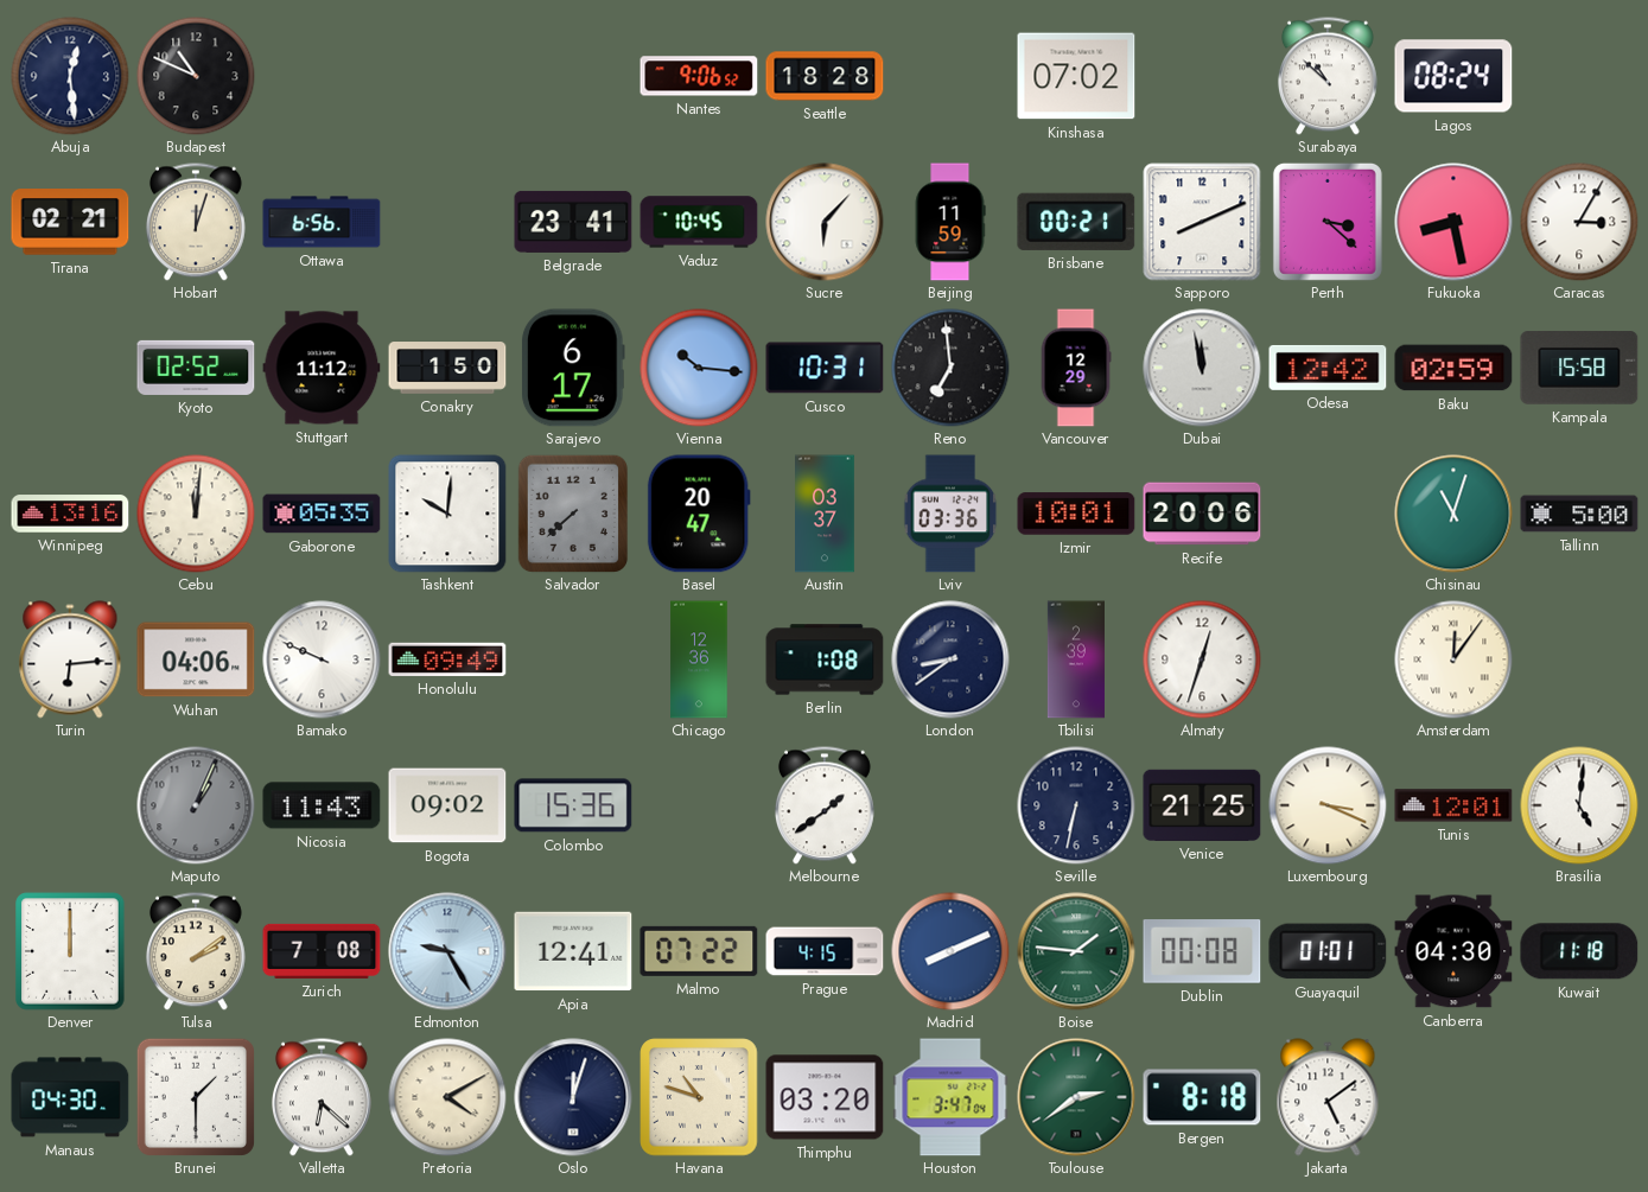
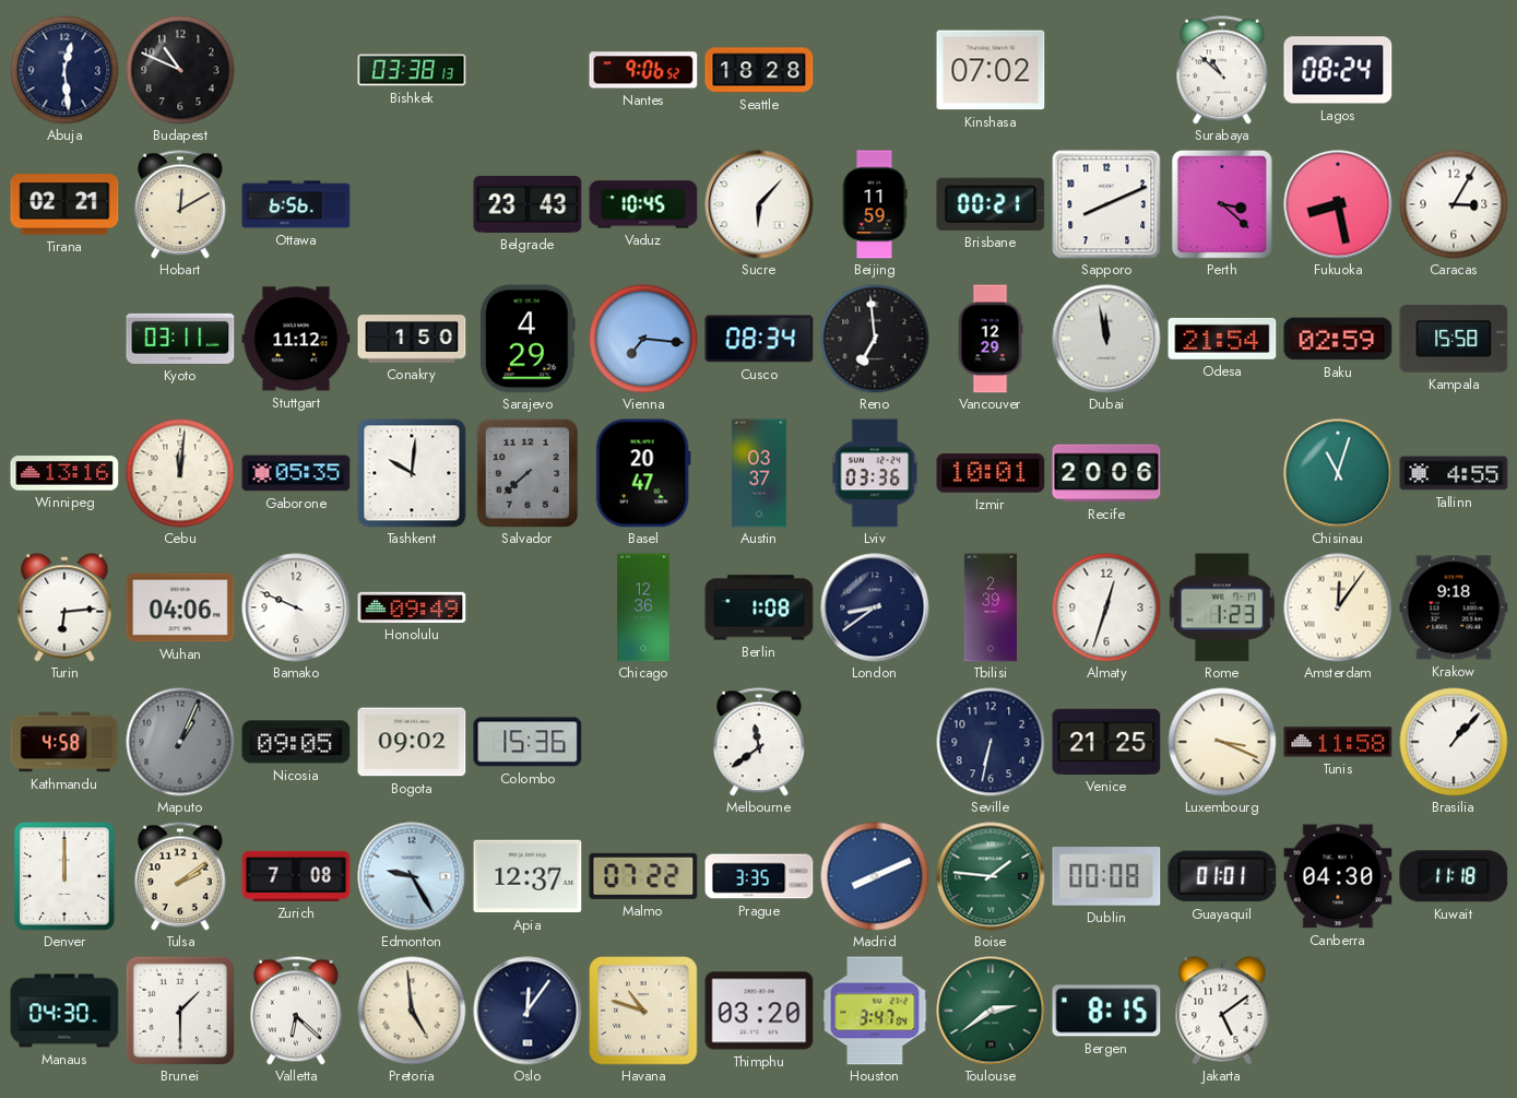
Bishkek: none -> 03:38
Hobart: 12:03 -> 12:10
Belgrade: 23:41 -> 23:43
Kyoto: 02:52 -> 03:11
Sarajevo: 6:17 -> 4:29
Vienna: 10:16 -> 7:16
Cusco: 10:31 -> 08:34
Odesa: 12:42 -> 21:54
Tallinn: 5:00 -> 4:55
Rome: none -> 1:23
Krakow: none -> 9:18
Kathmandu: none -> 4:58
Nicosia: 11:43 -> 09:05
Melbourne: 1:39 -> 11:39
Tunis: 12:01 -> 11:58
Brasilia: 5:01 -> 1:07
Apia: 12:41 -> 12:37
Prague: 4:15 -> 3:35
Pretoria: 4:10 -> 4:59
Oslo: 12:03 -> 12:06
Bergen: 8:18 -> 8:15
